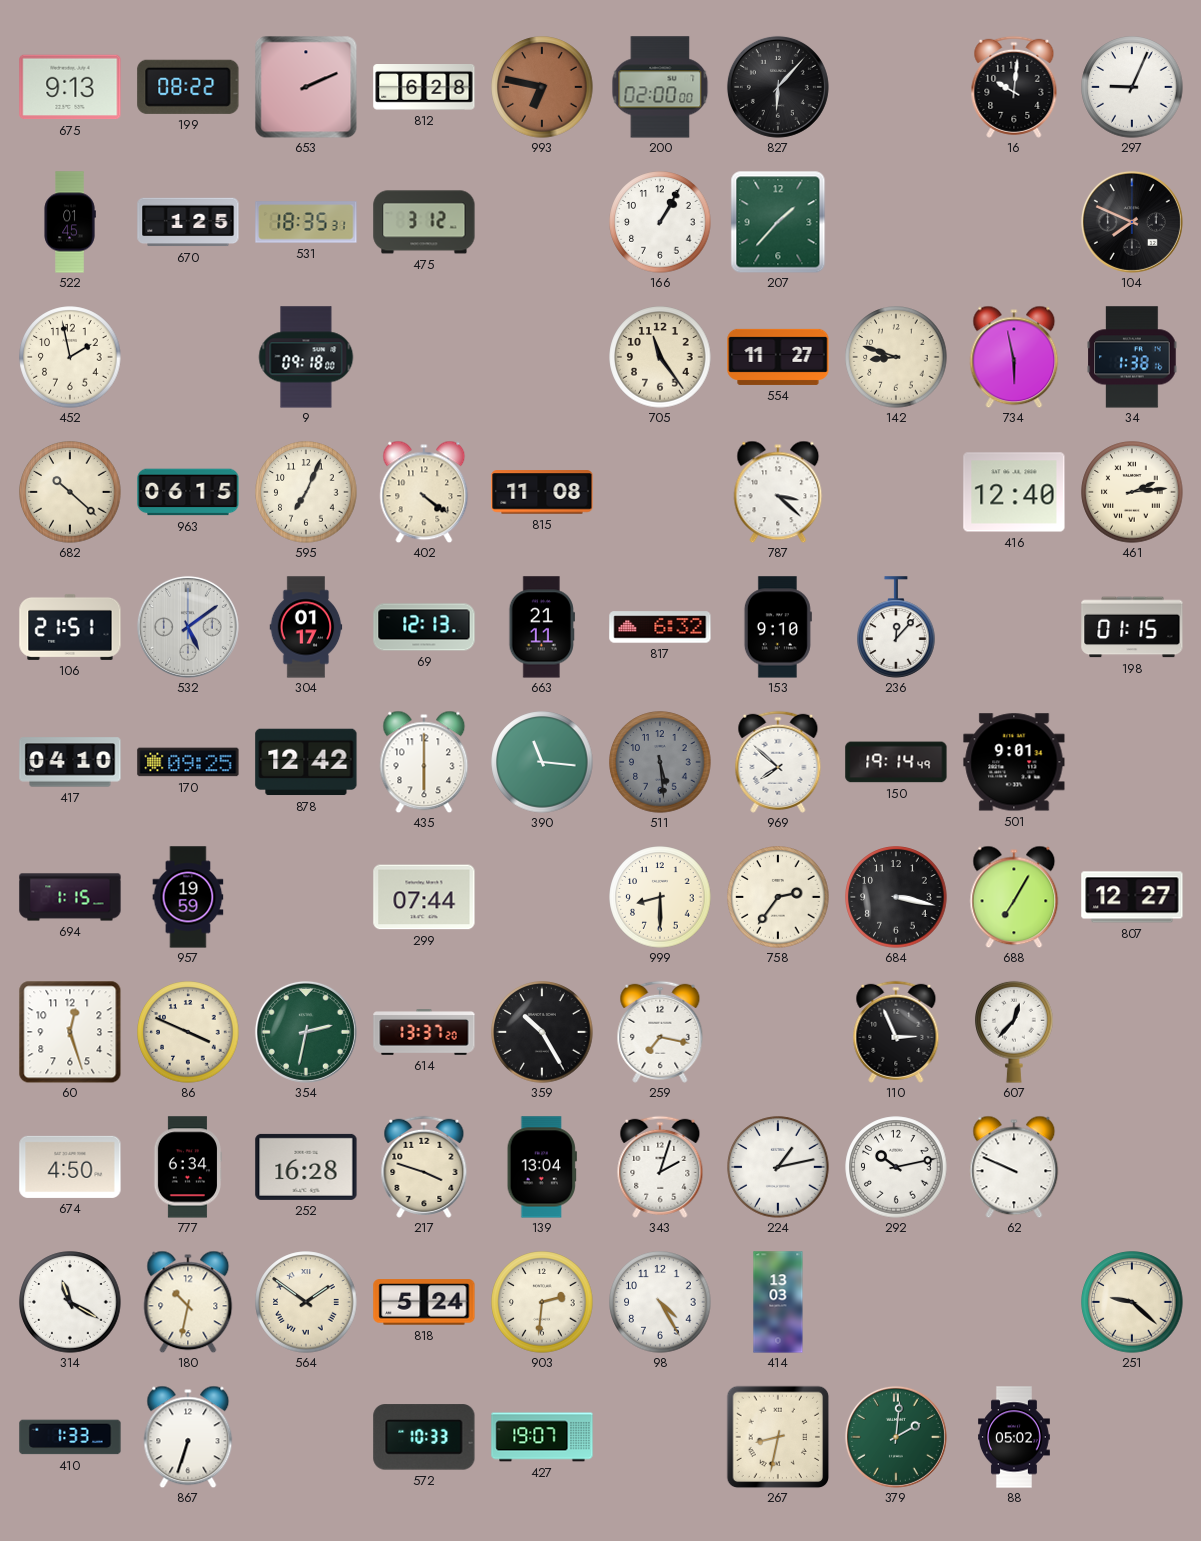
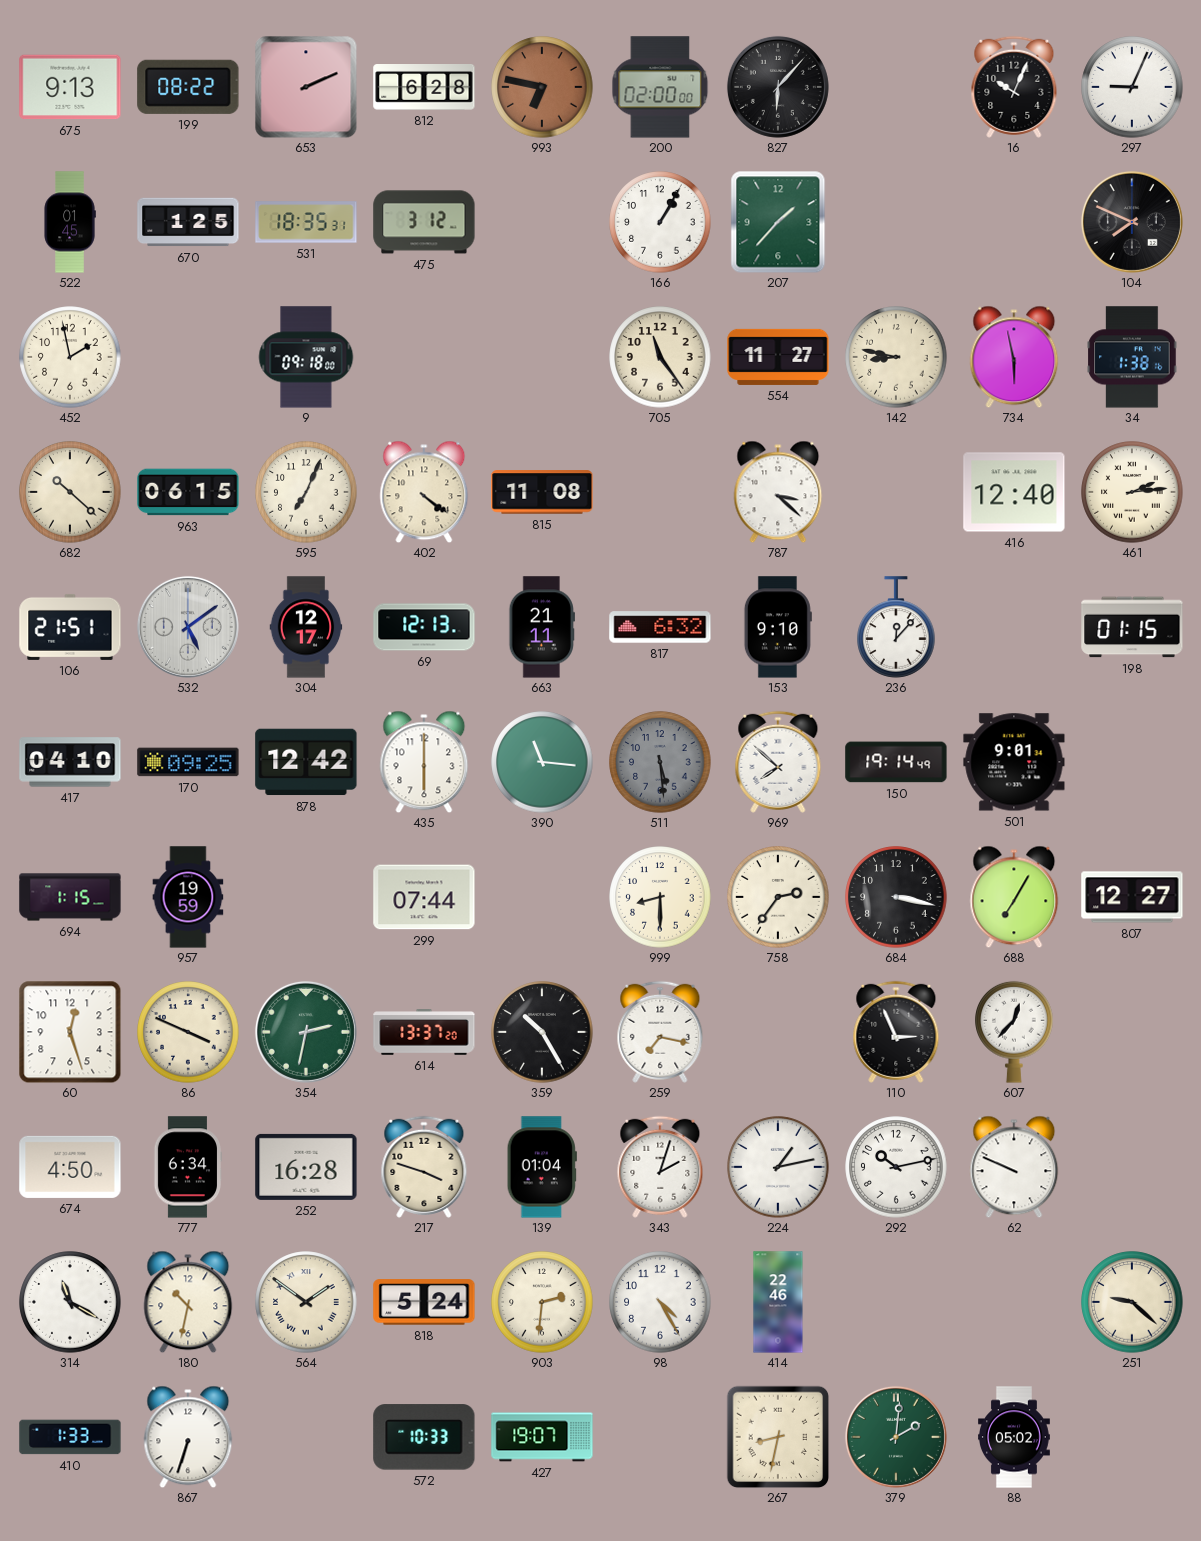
16: 10:01 -> 10:04
142: 8:48 -> 8:47
304: 01:17 -> 12:17
139: 13:04 -> 01:04
414: 13:03 -> 22:46
